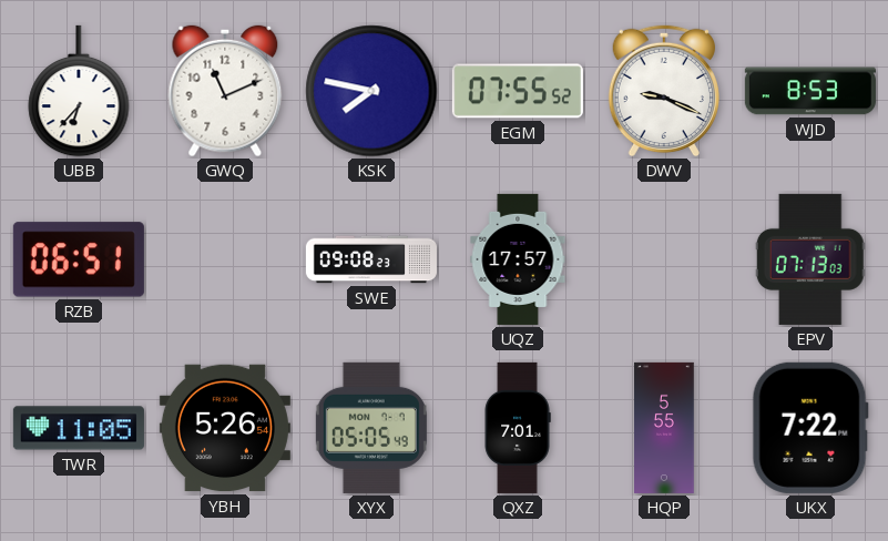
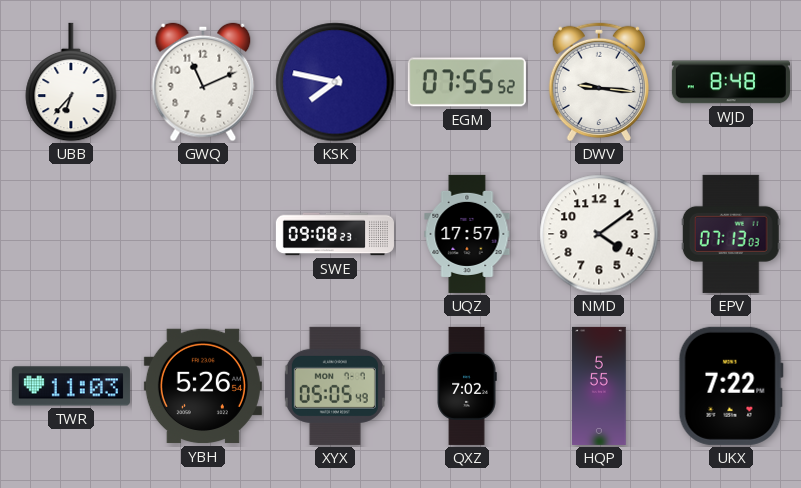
DWV: 9:19 -> 9:16
WJD: 8:53 -> 8:48
RZB: 06:51 -> none
NMD: none -> 4:09
TWR: 11:05 -> 11:03
QXZ: 7:01 -> 7:02
